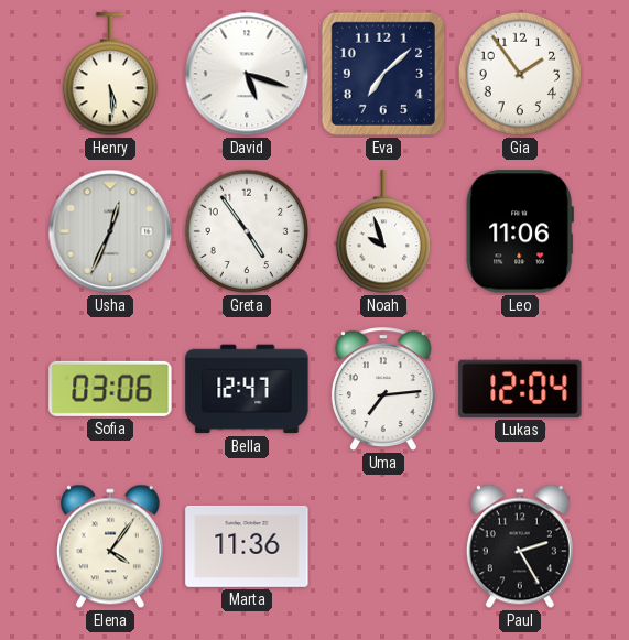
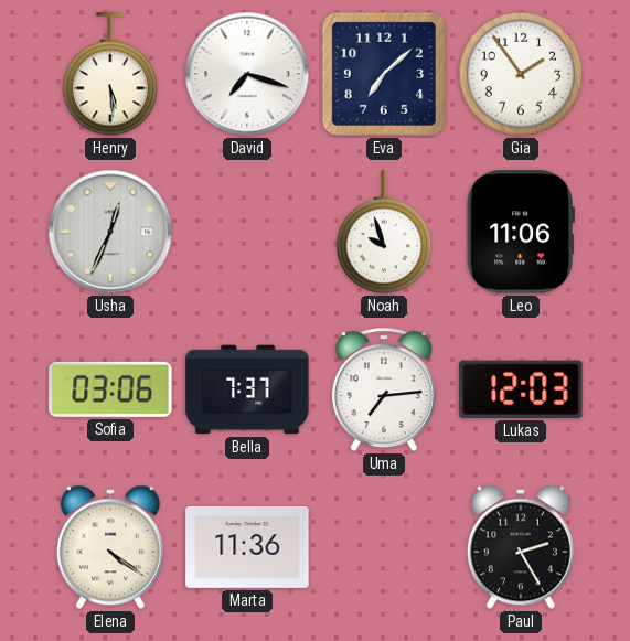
David: 5:18 -> 7:18
Greta: 4:54 -> none
Bella: 12:47 -> 7:37
Lukas: 12:04 -> 12:03
Elena: 4:06 -> 4:21
